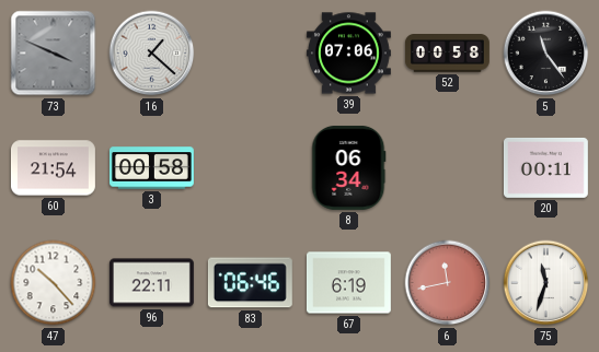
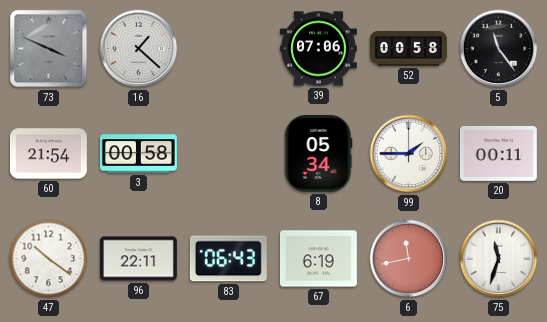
8: 06:34 -> 05:34
99: none -> 1:45
47: 10:23 -> 10:21
83: 06:46 -> 06:43
